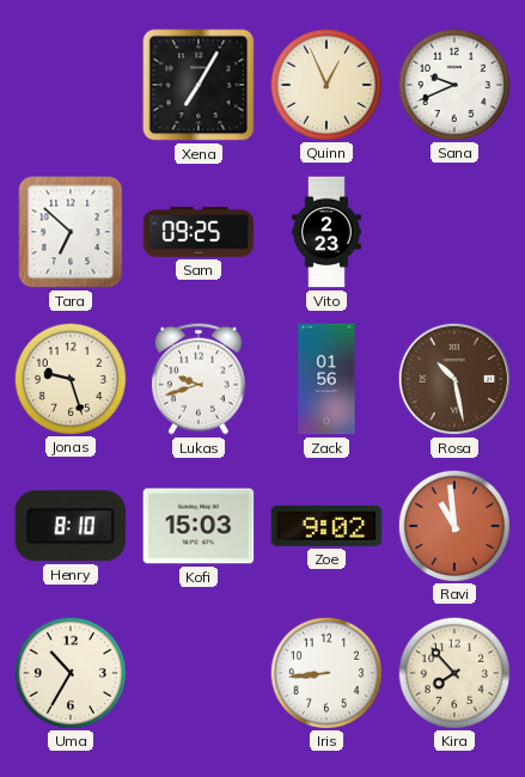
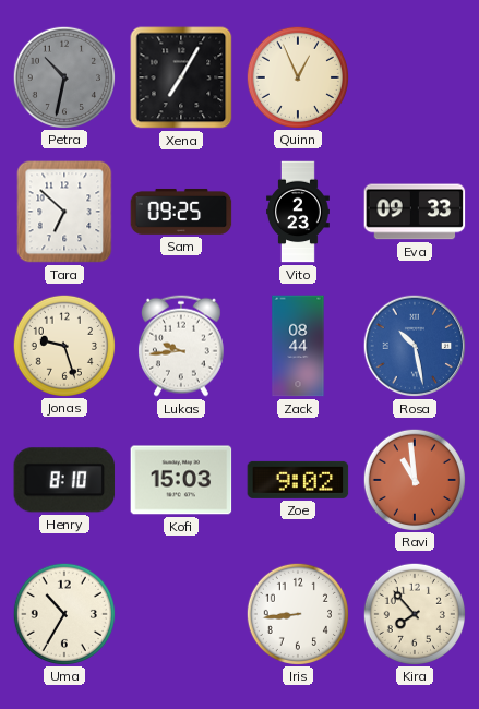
Petra: none -> 10:32
Sana: 9:41 -> none
Eva: none -> 09:33
Lukas: 9:42 -> 9:44
Zack: 01:56 -> 08:44
Rosa dial: brown -> blue
